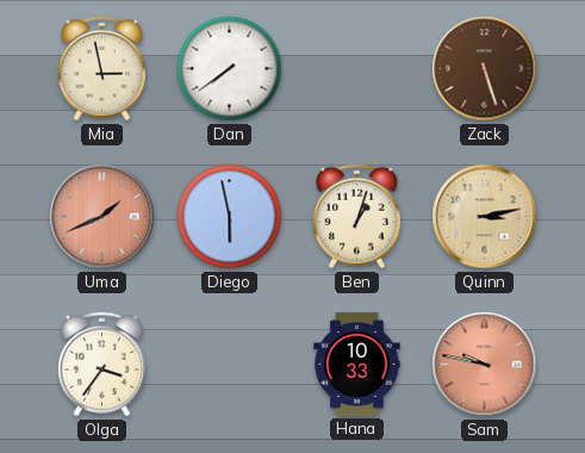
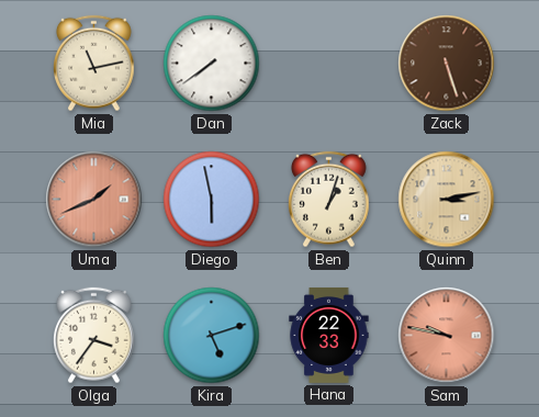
Mia: 2:58 -> 11:13
Kira: none -> 5:12
Hana: 10:33 -> 22:33
